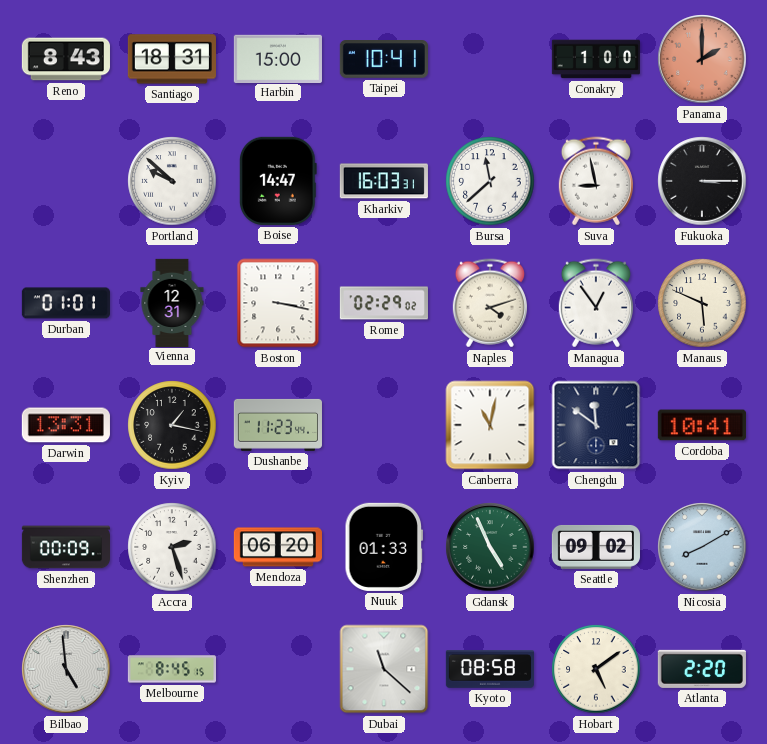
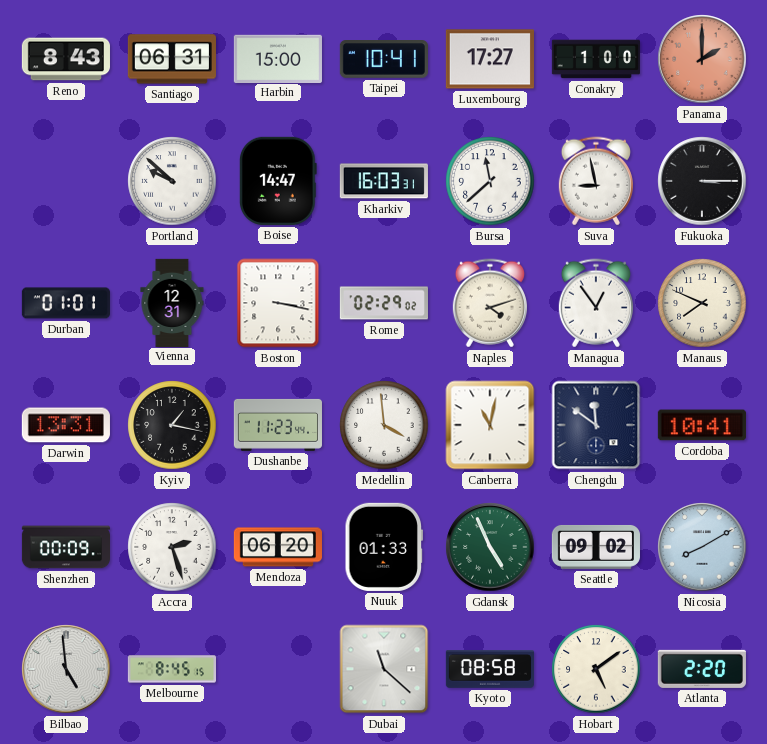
Santiago: 18:31 -> 06:31
Luxembourg: none -> 17:27
Manaus: 5:49 -> 7:49
Medellin: none -> 3:59
